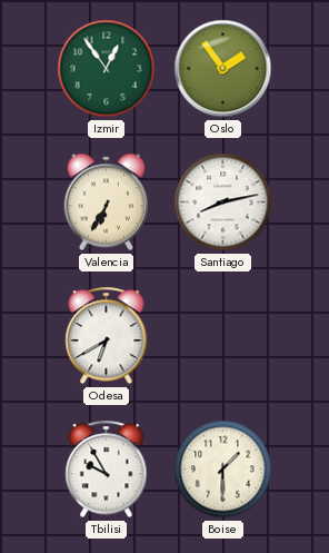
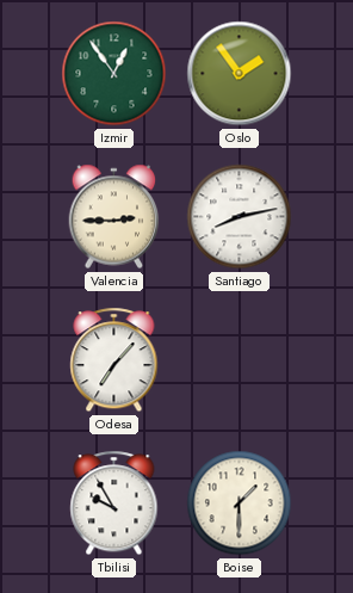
Valencia: 6:35 -> 2:45
Odesa: 6:40 -> 7:07
